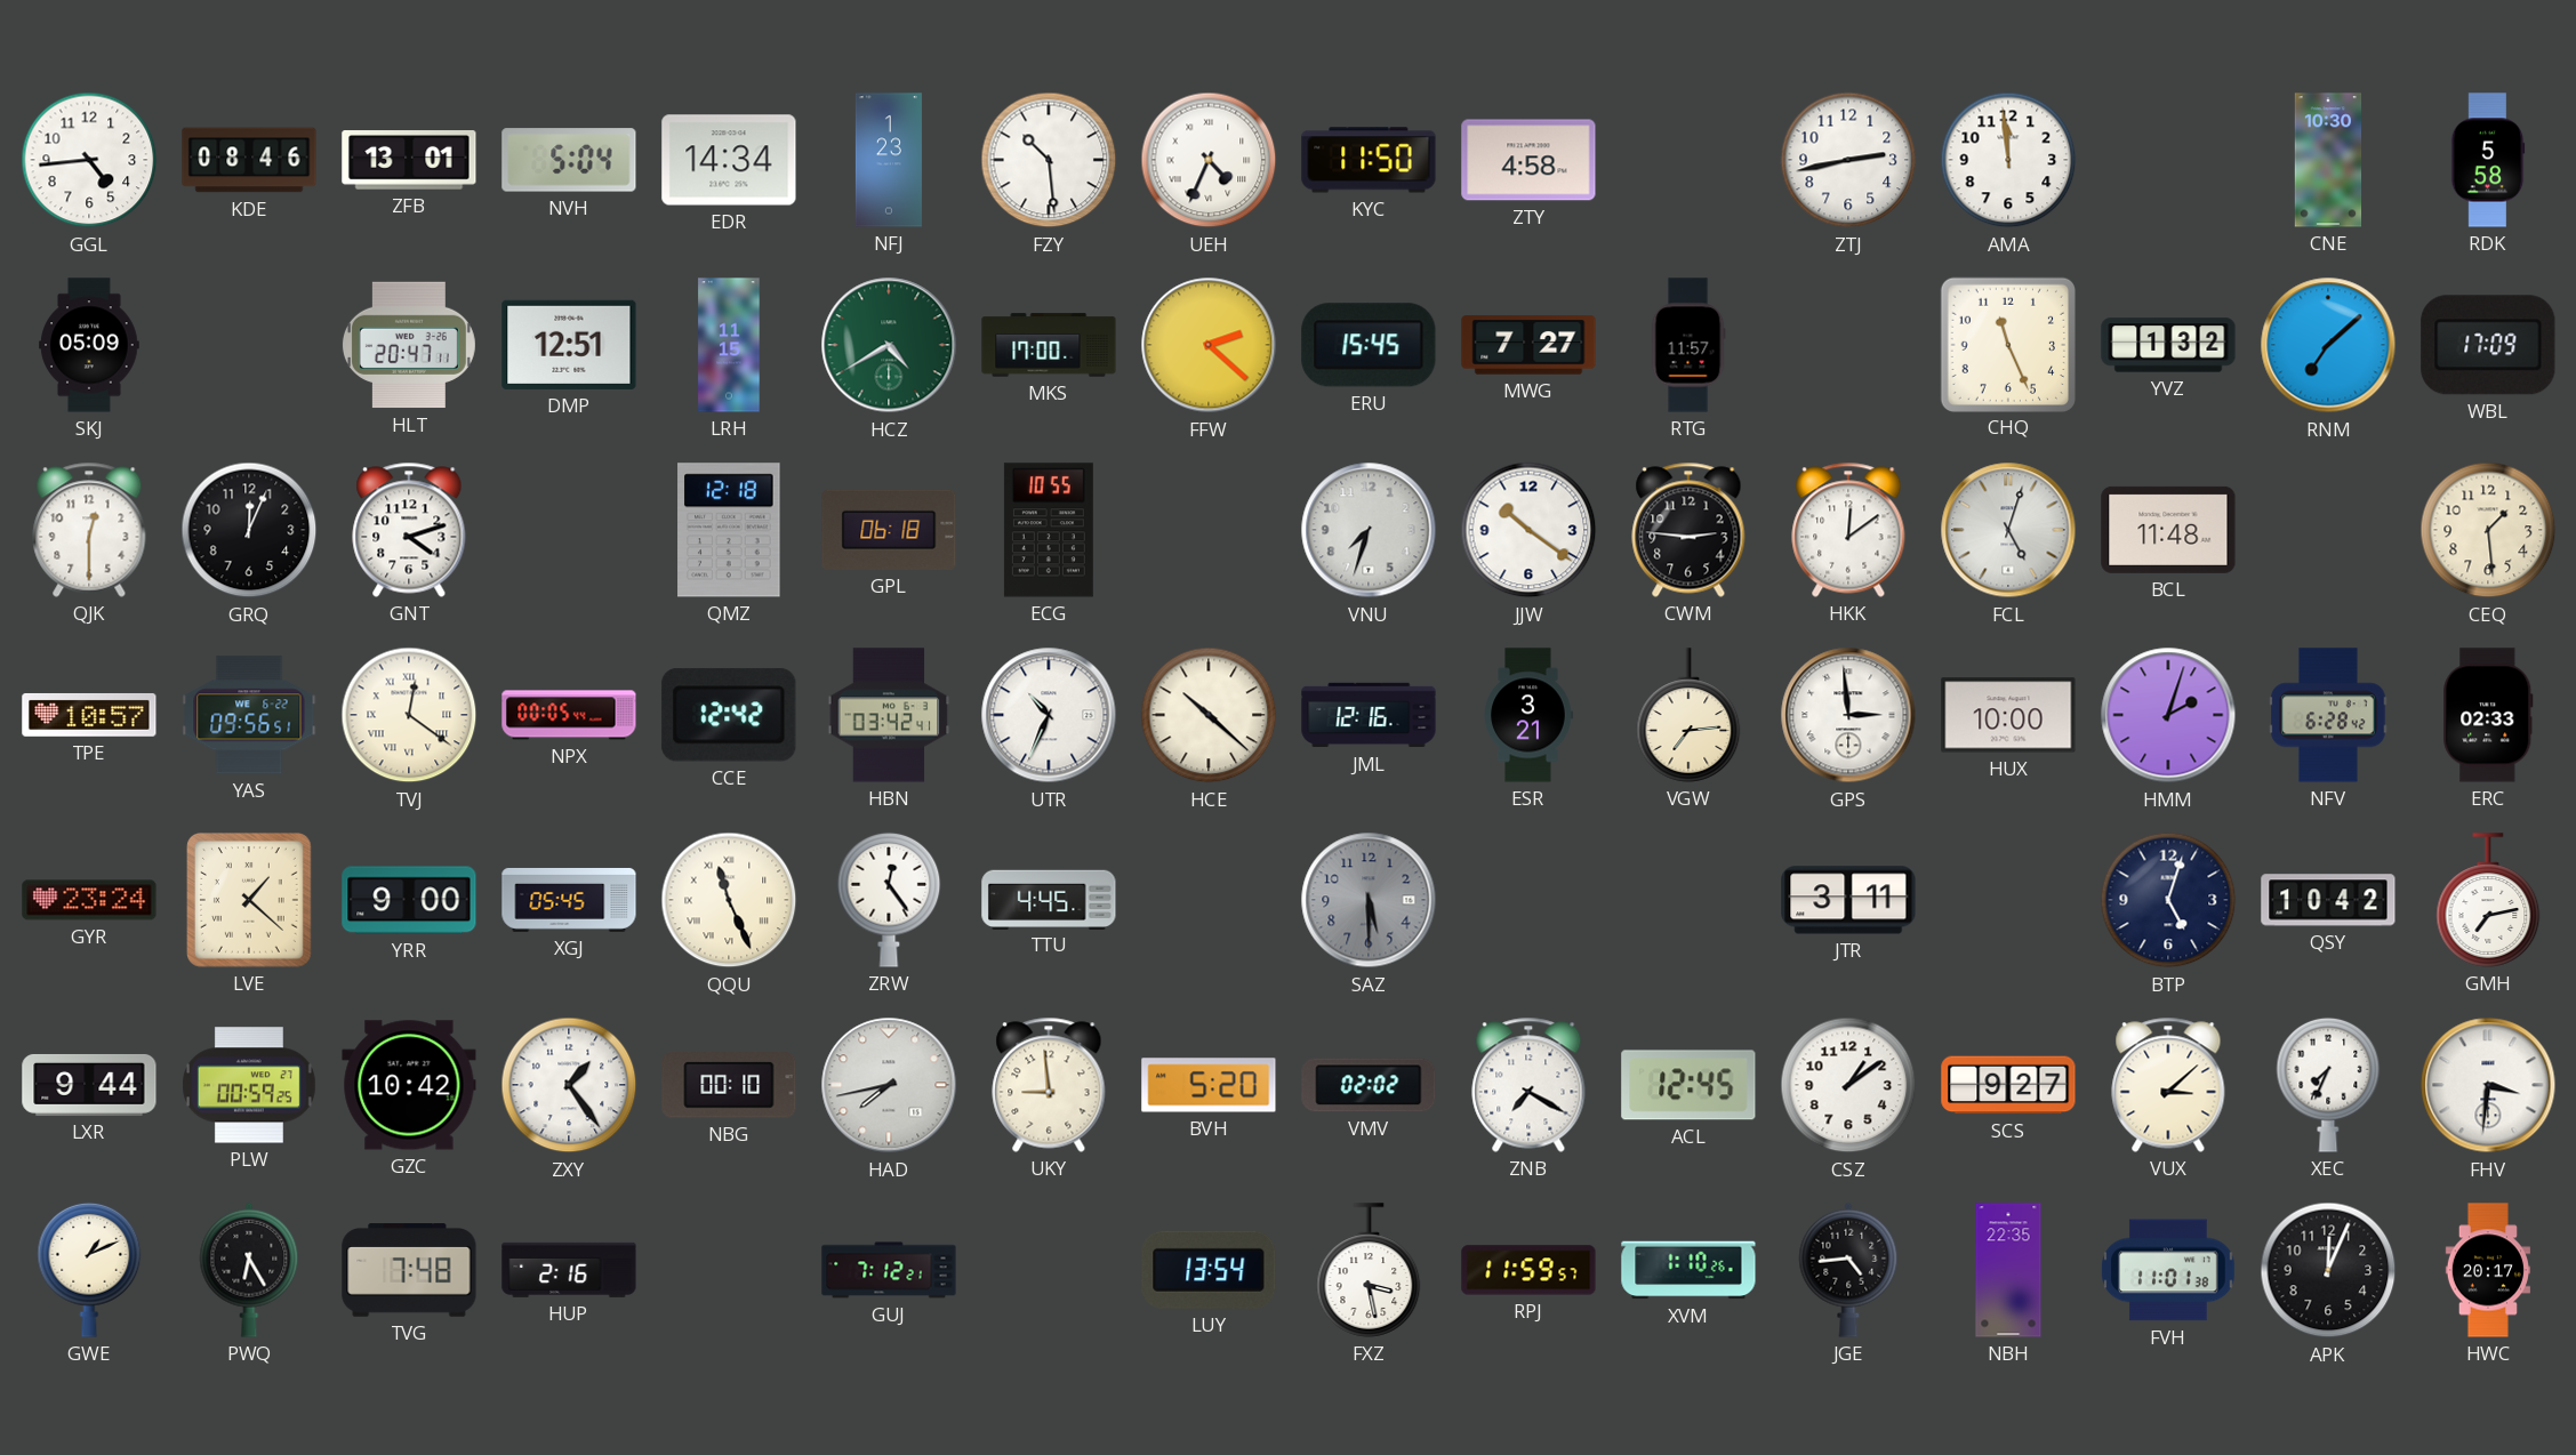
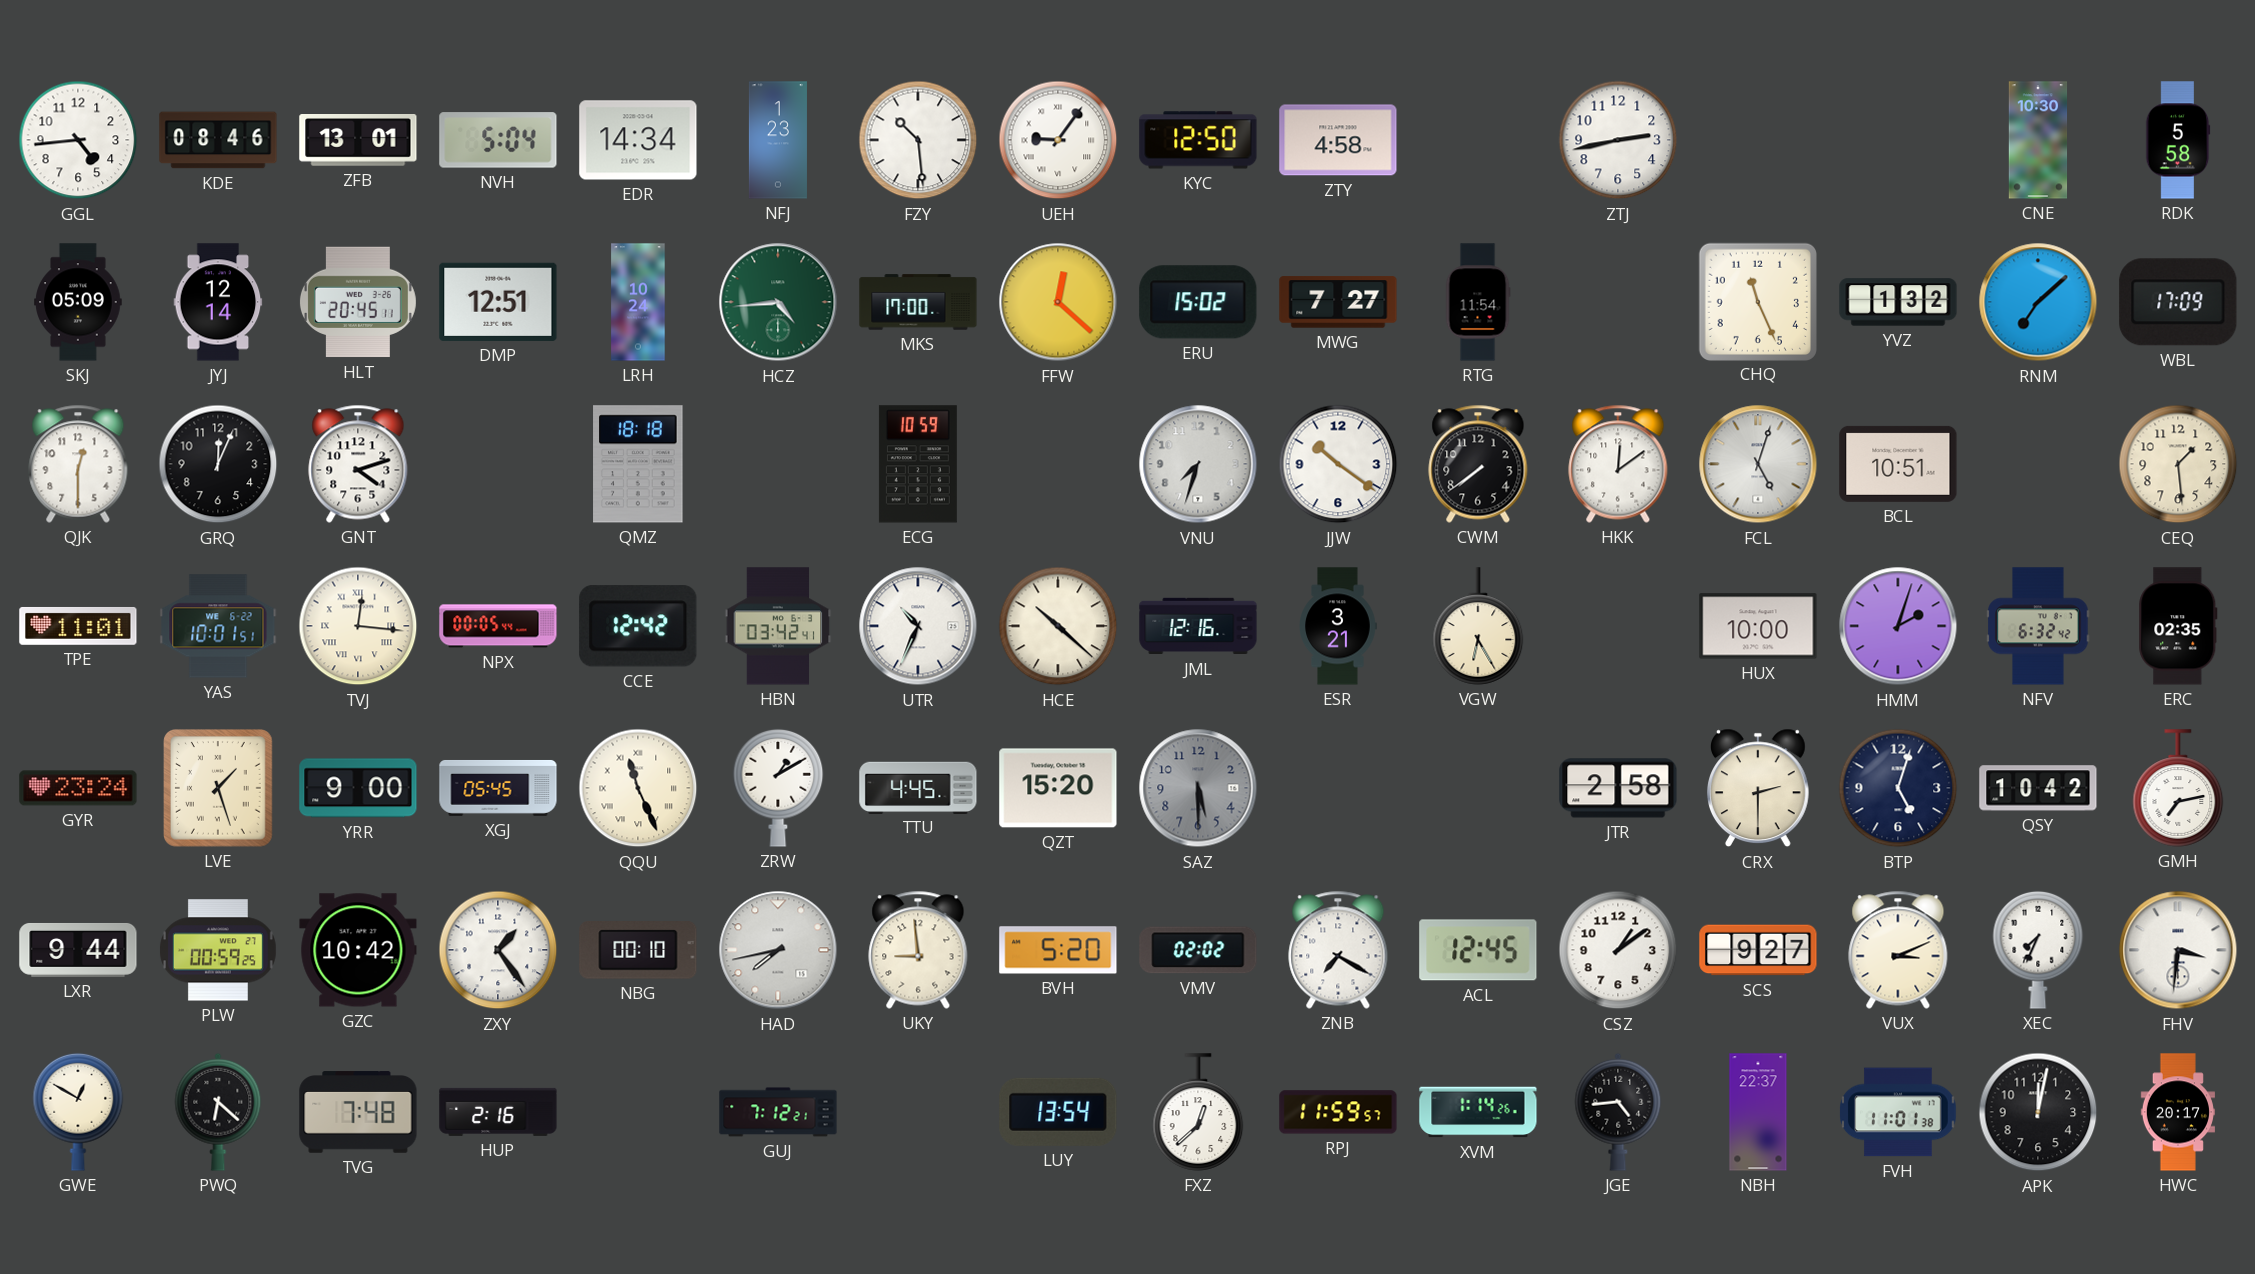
UEH: 4:34 -> 9:06
KYC: 11:50 -> 12:50
AMA: 11:59 -> none
JYJ: none -> 12:14
HLT: 20:47 -> 20:45
LRH: 11:15 -> 10:24
HCZ: 4:40 -> 4:44
FFW: 2:22 -> 12:22
ERU: 15:45 -> 15:02
RTG: 11:57 -> 11:54
QMZ: 12:18 -> 18:18
GPL: 06:18 -> none
ECG: 10:55 -> 10:59
CWM: 2:46 -> 7:39
BCL: 11:48 -> 10:51
TPE: 10:57 -> 11:01
YAS: 09:56 -> 10:01
TVJ: 12:21 -> 12:16
VGW: 7:14 -> 6:25
GPS: 2:59 -> none
NFV: 6:28 -> 6:32
ERC: 02:33 -> 02:35
LVE: 1:22 -> 1:27
ZRW: 12:24 -> 1:10
QZT: none -> 15:20
JTR: 3:11 -> 2:58
CRX: none -> 2:30
VUX: 3:08 -> 3:11
GWE: 1:11 -> 12:50
PWQ: 6:25 -> 6:22
FXZ: 3:28 -> 12:38
XVM: 1:10 -> 1:14
NBH: 22:35 -> 22:37
APK: 12:04 -> 12:02
